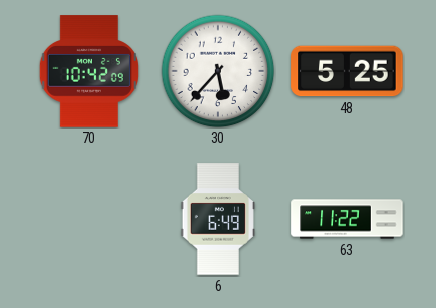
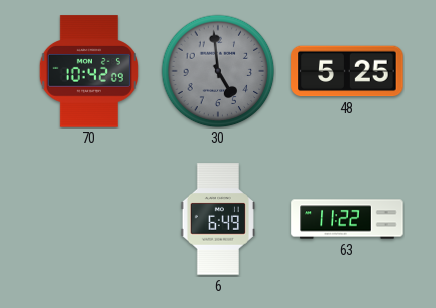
30: 5:37 -> 4:59
30 dial: white -> grey
